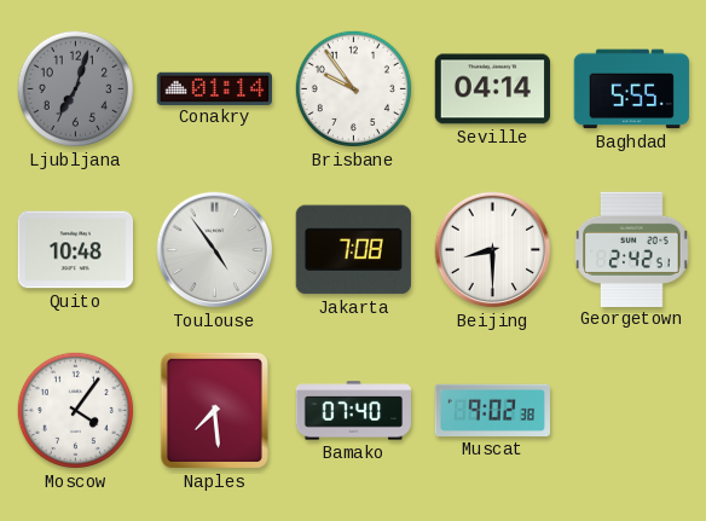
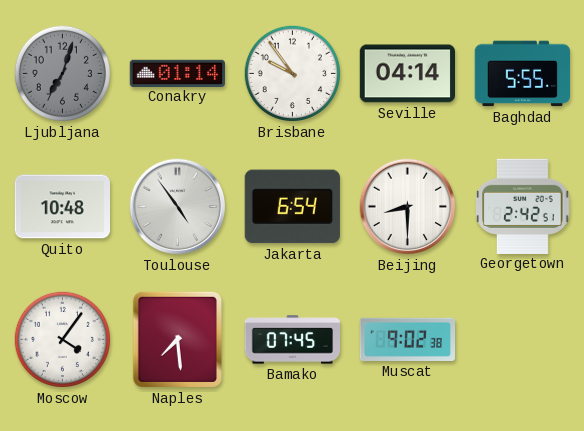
Jakarta: 7:08 -> 6:54
Bamako: 07:40 -> 07:45
